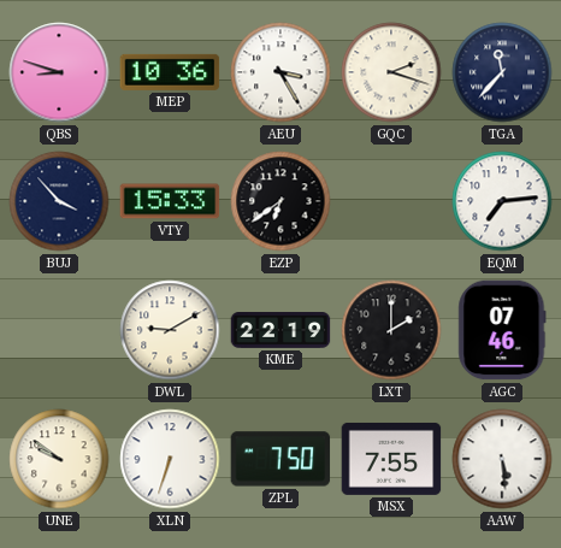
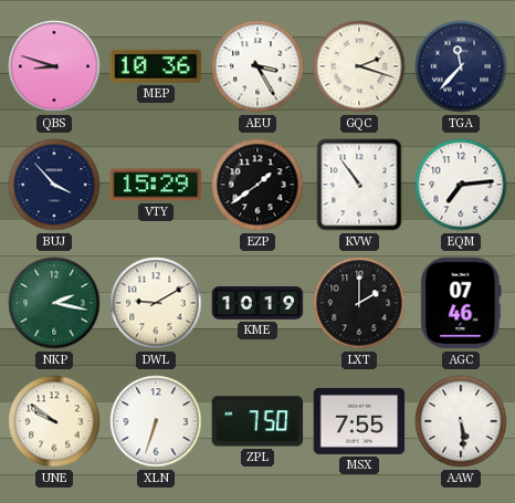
VTY: 15:33 -> 15:29
EZP: 6:39 -> 1:39
KVW: none -> 10:54
NKP: none -> 2:17
KME: 22:19 -> 10:19
